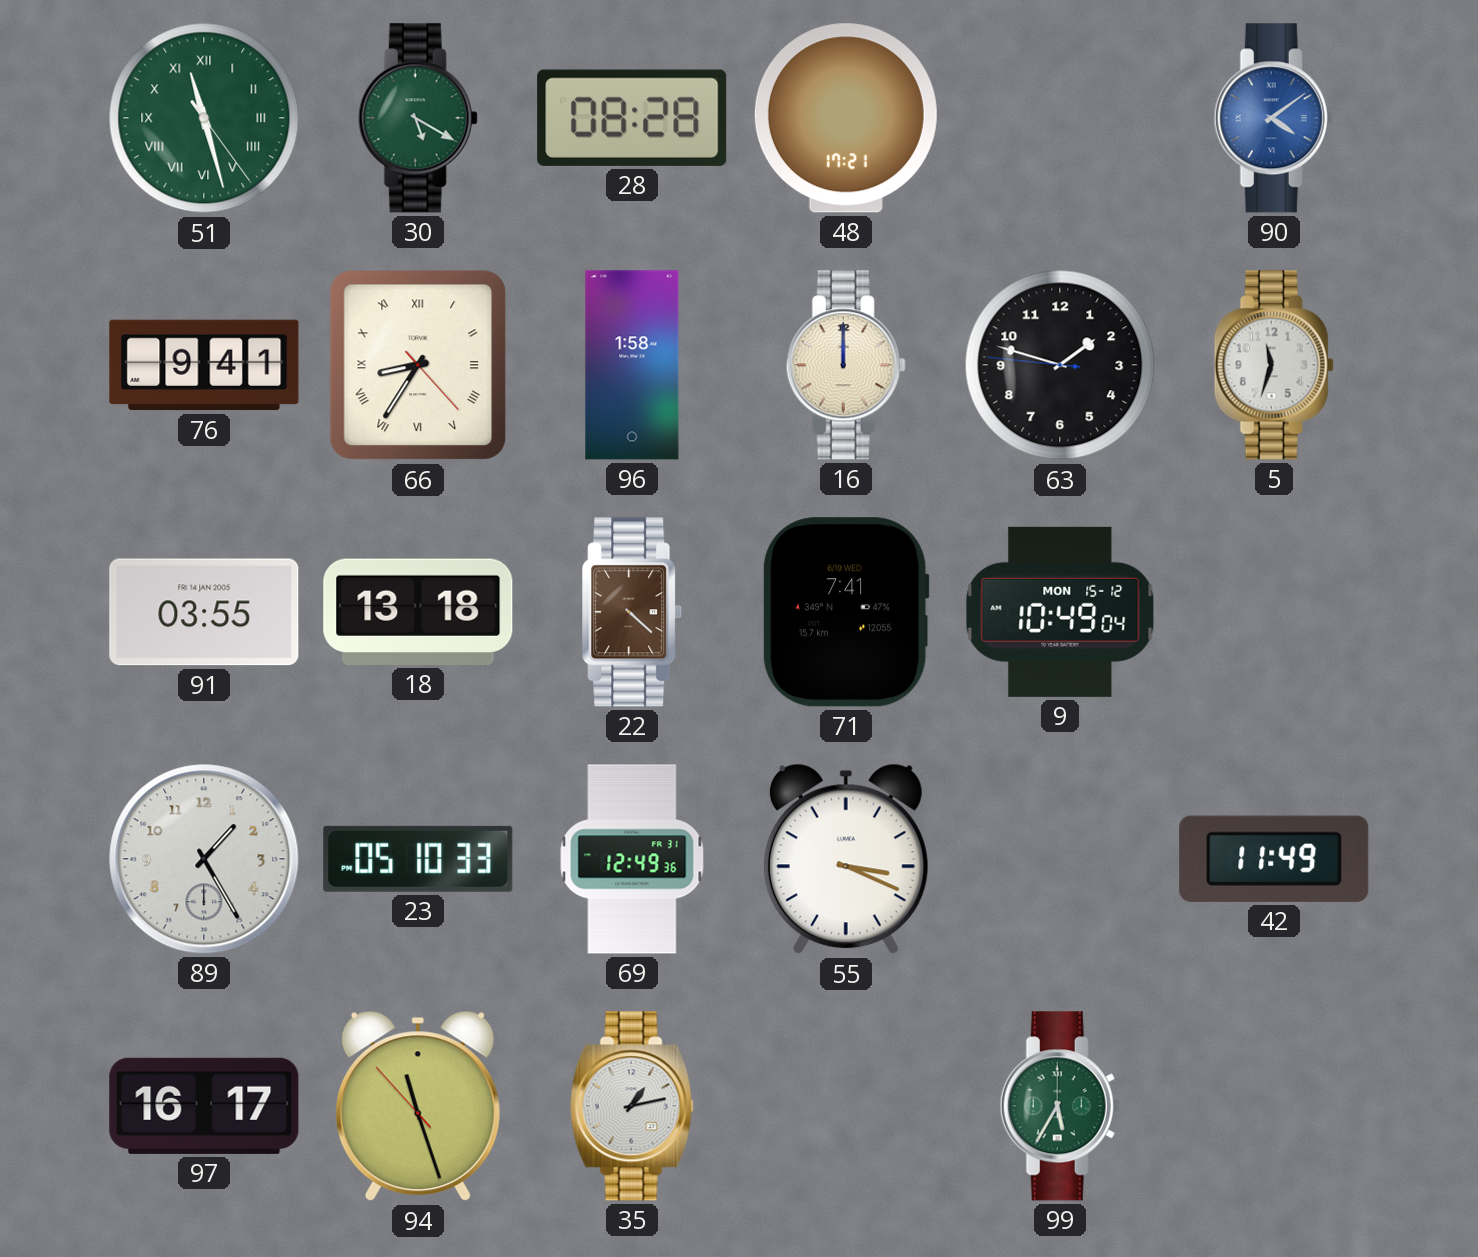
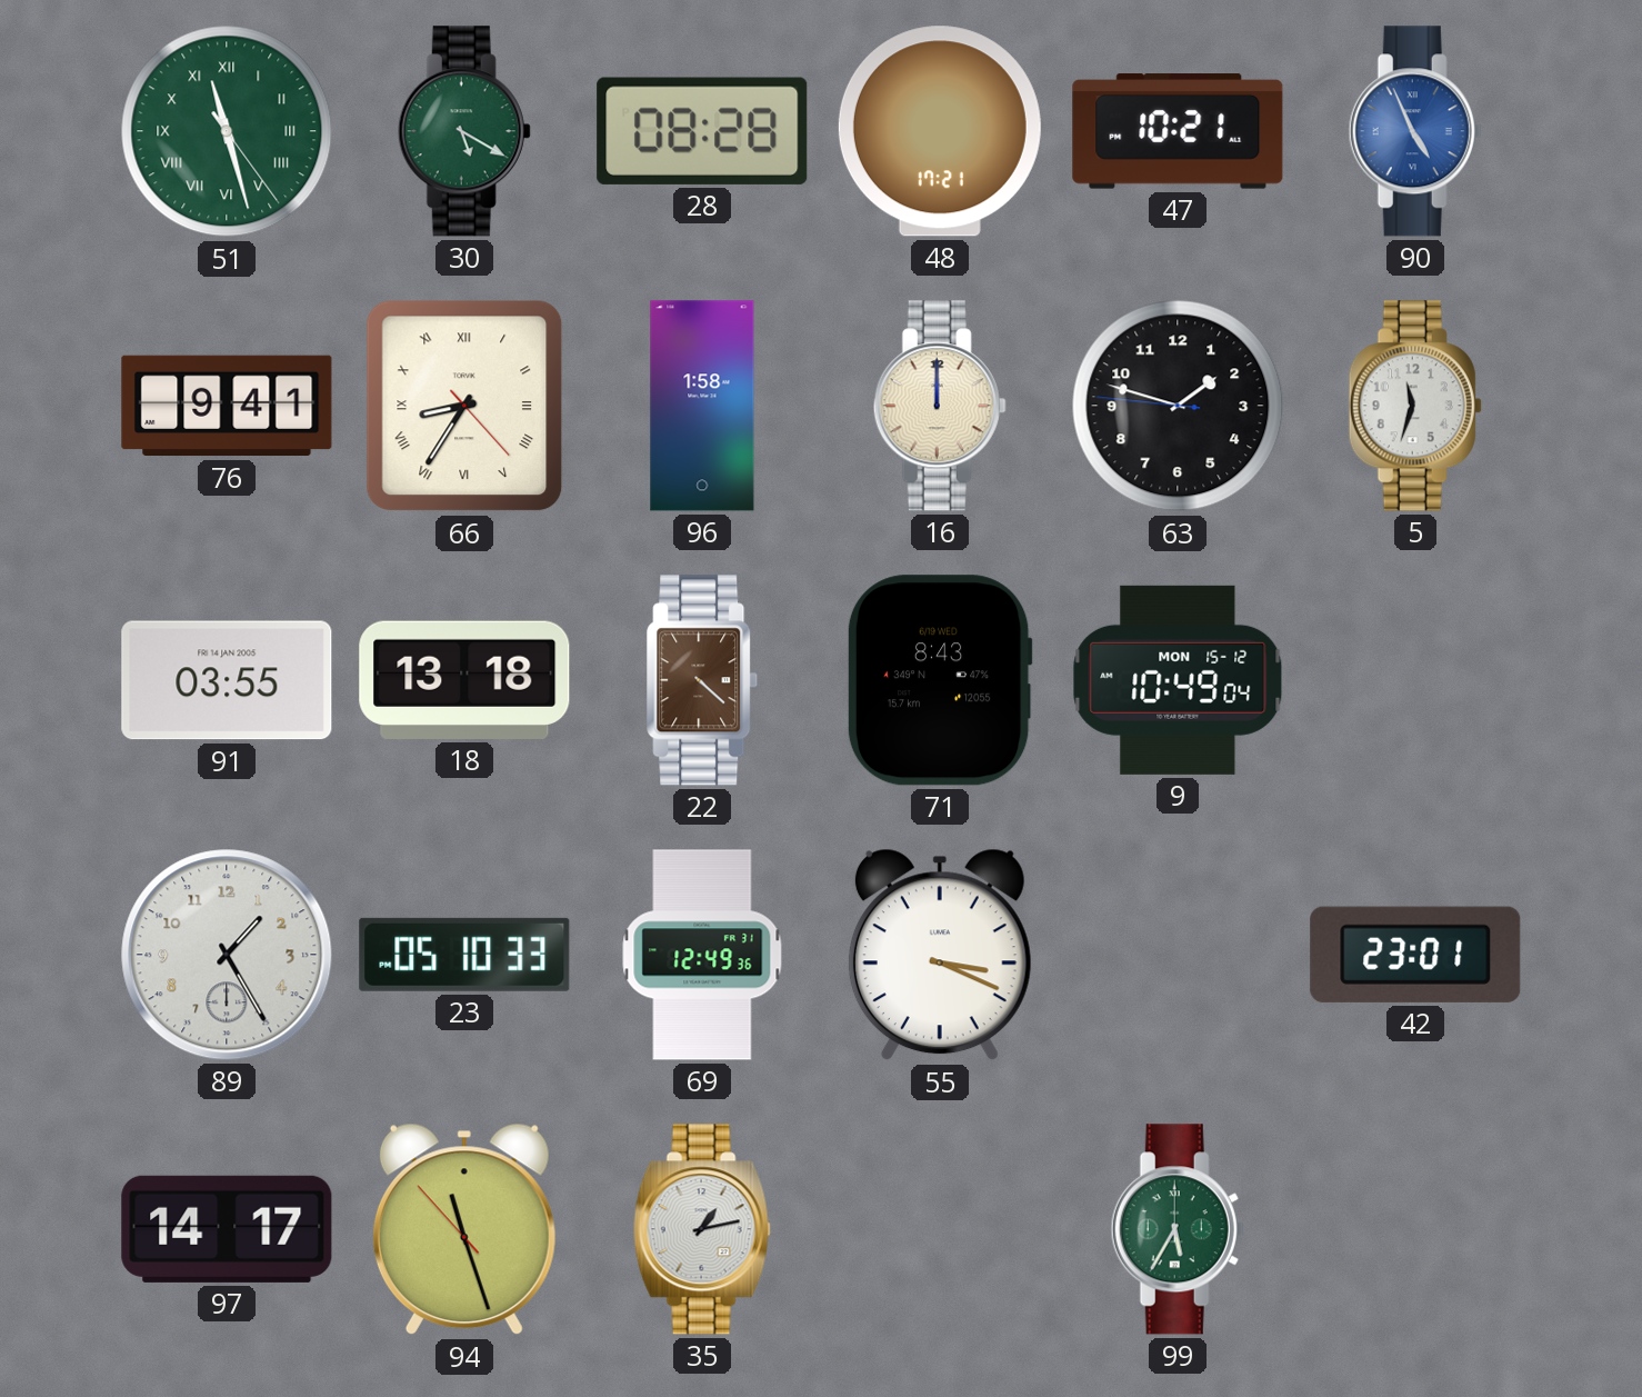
47: none -> 10:21
90: 4:09 -> 4:56
71: 7:41 -> 8:43
42: 11:49 -> 23:01
97: 16:17 -> 14:17
